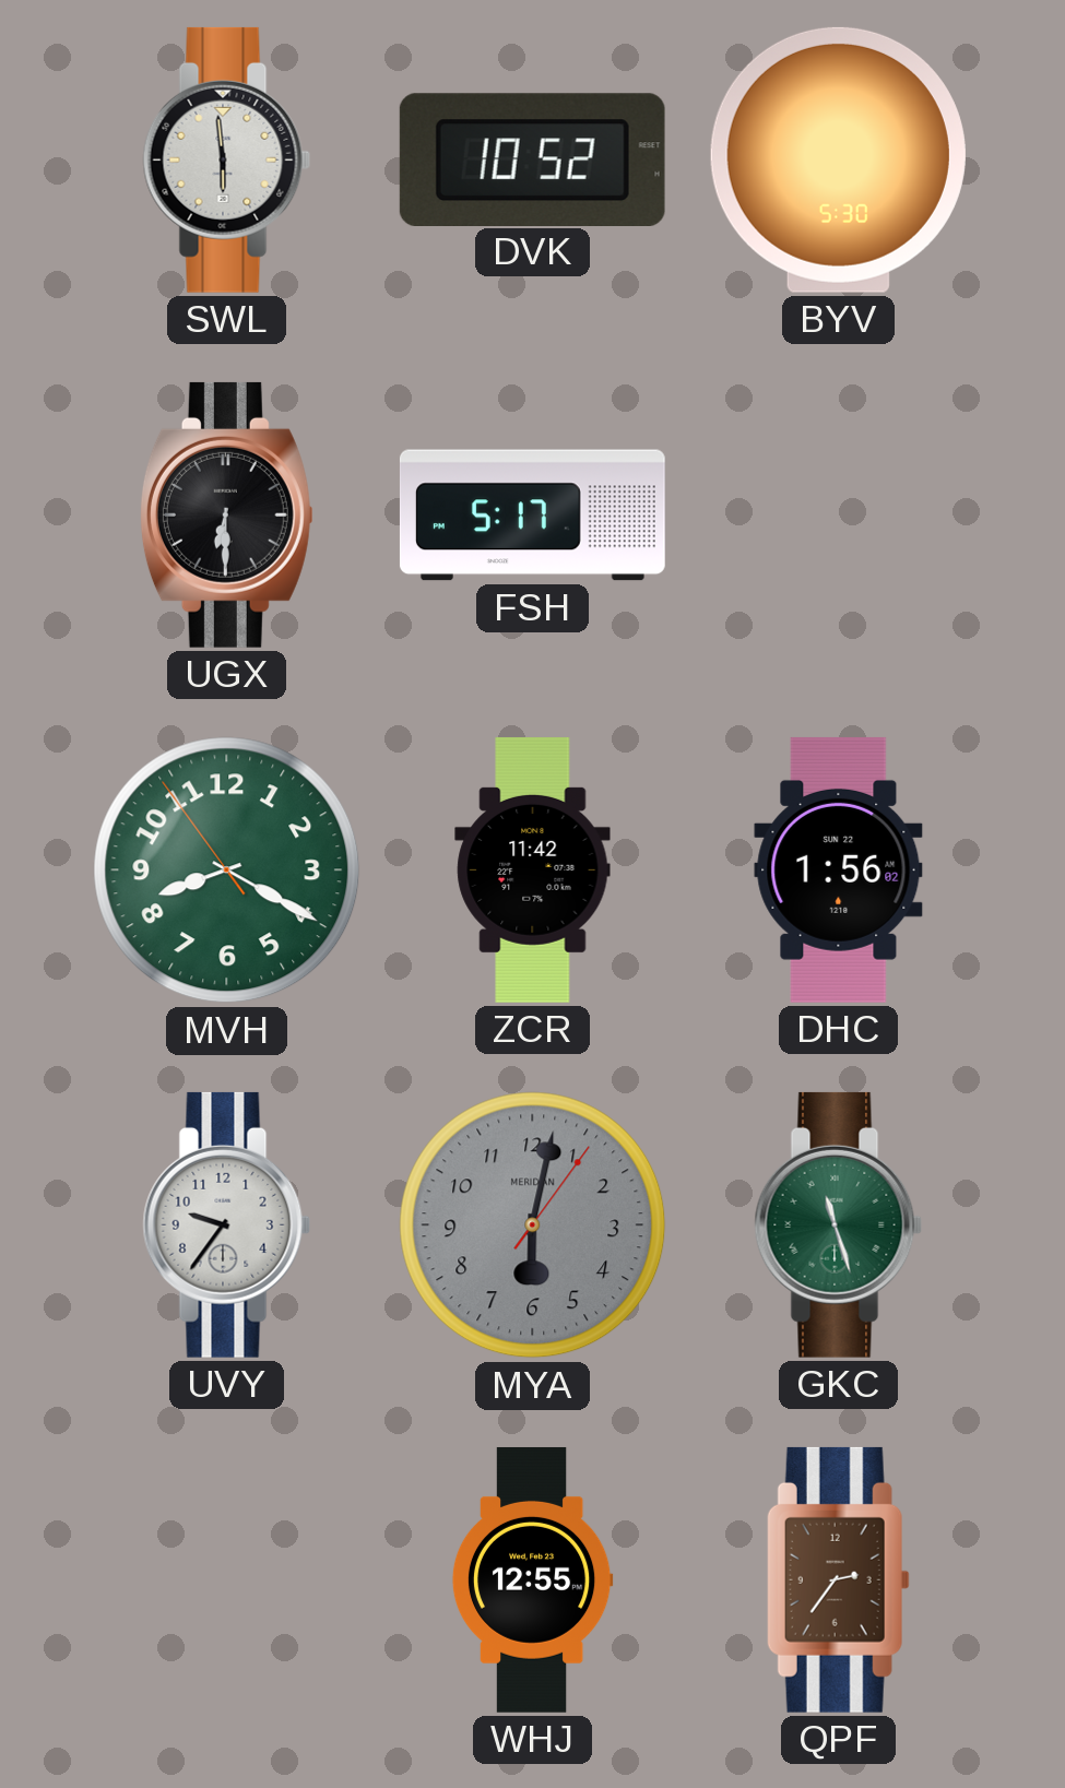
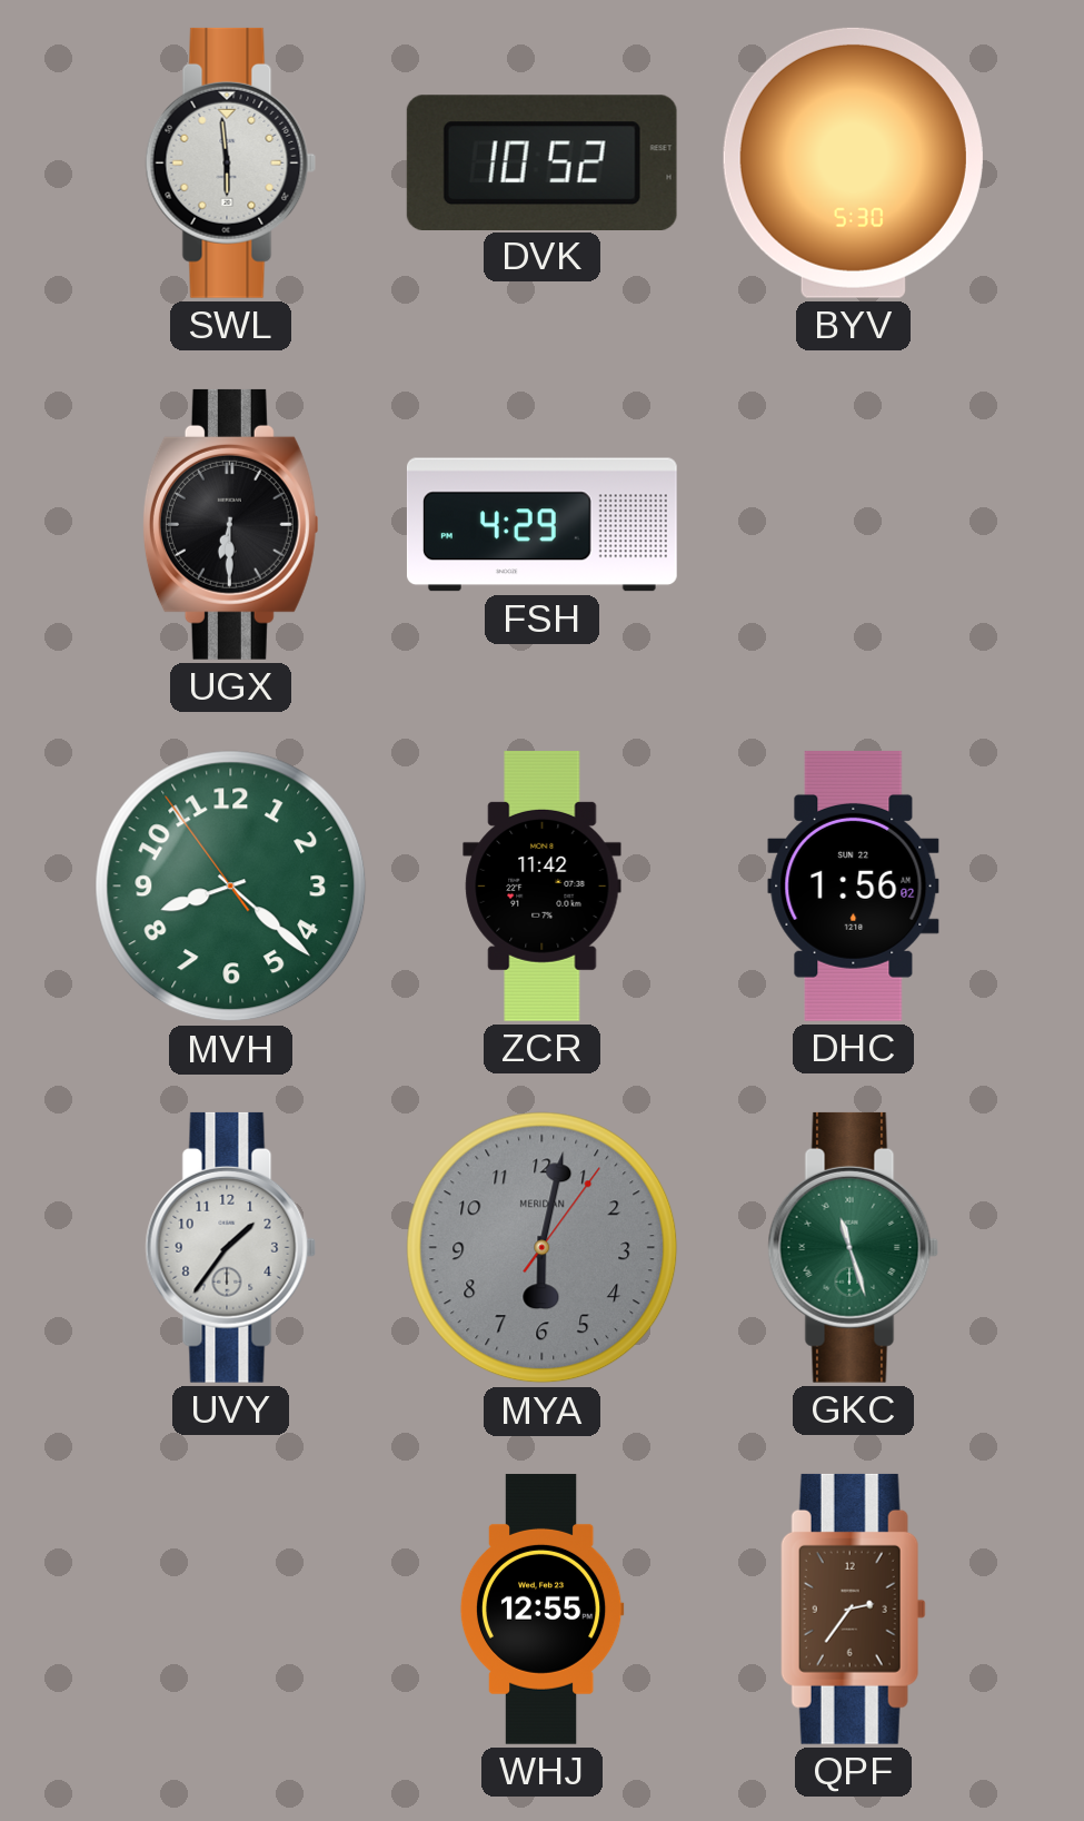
FSH: 5:17 -> 4:29
MVH: 8:19 -> 8:21
UVY: 9:36 -> 1:36
